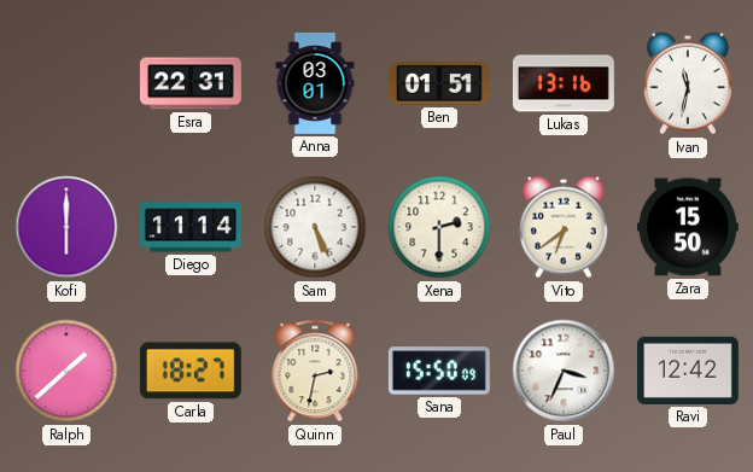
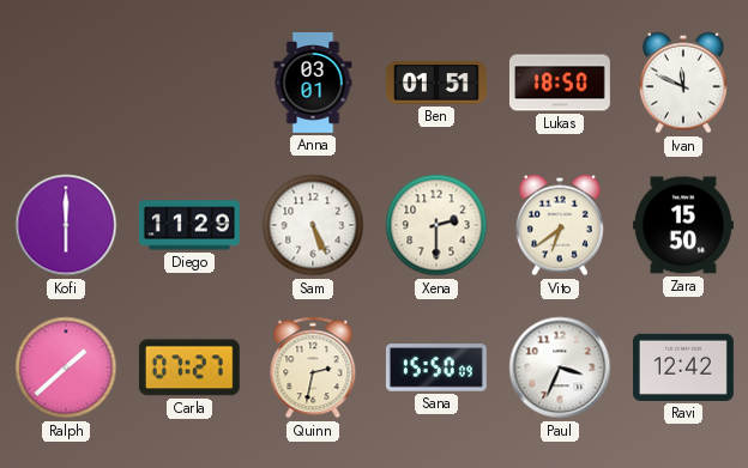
Esra: 22:31 -> none
Lukas: 13:16 -> 18:50
Ivan: 11:32 -> 11:49
Diego: 11:14 -> 11:29
Carla: 18:27 -> 07:27
